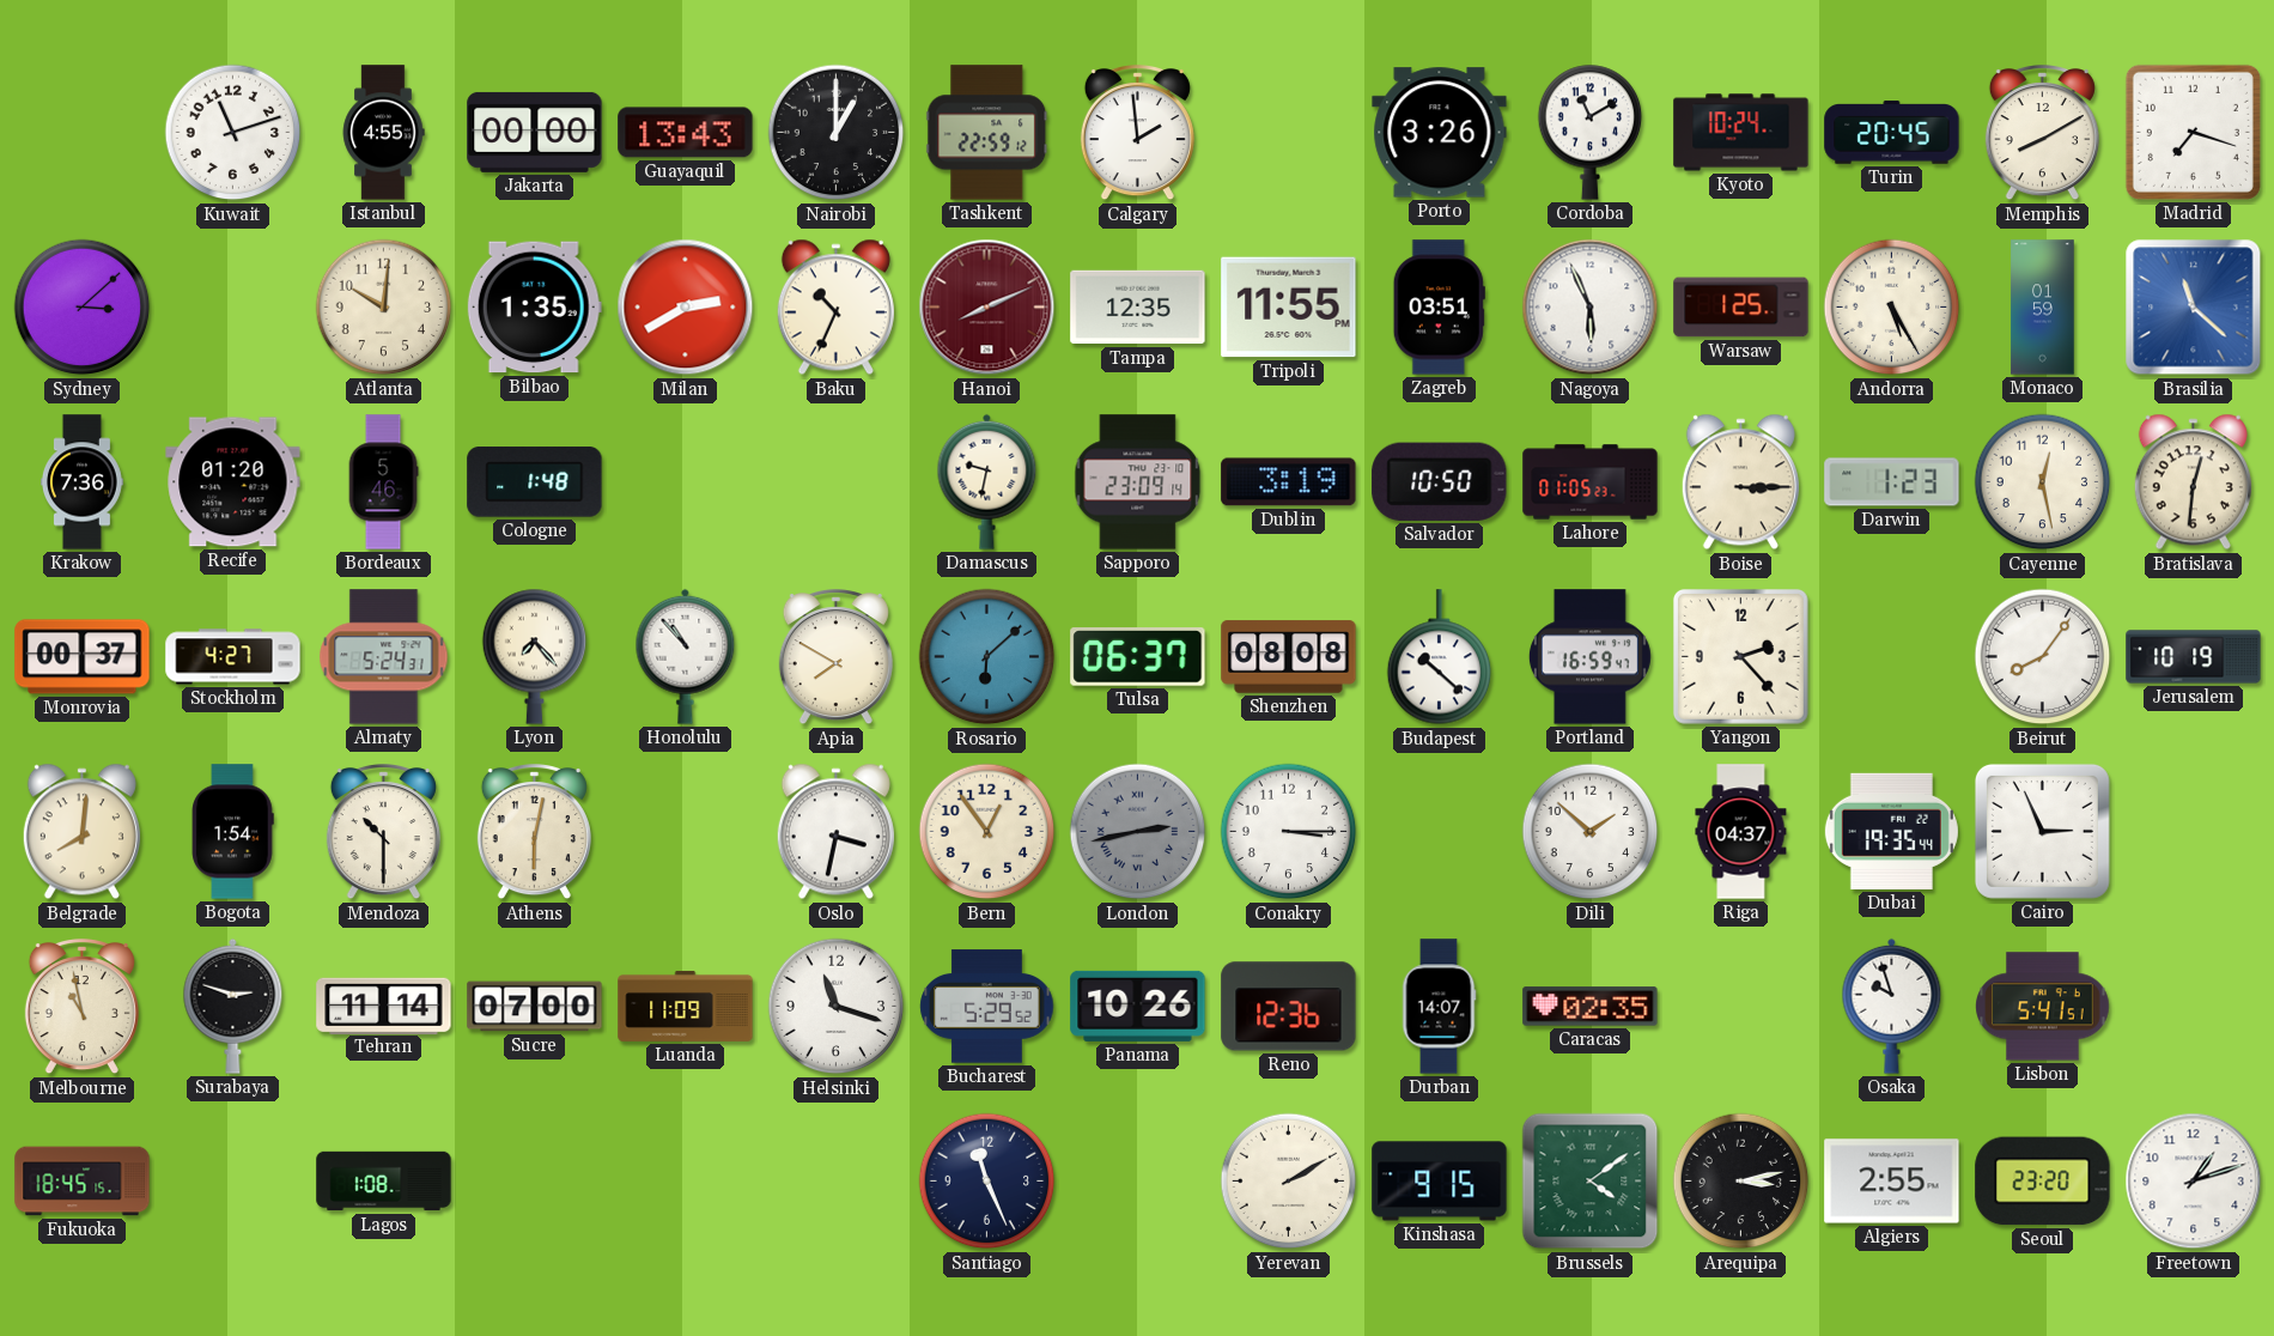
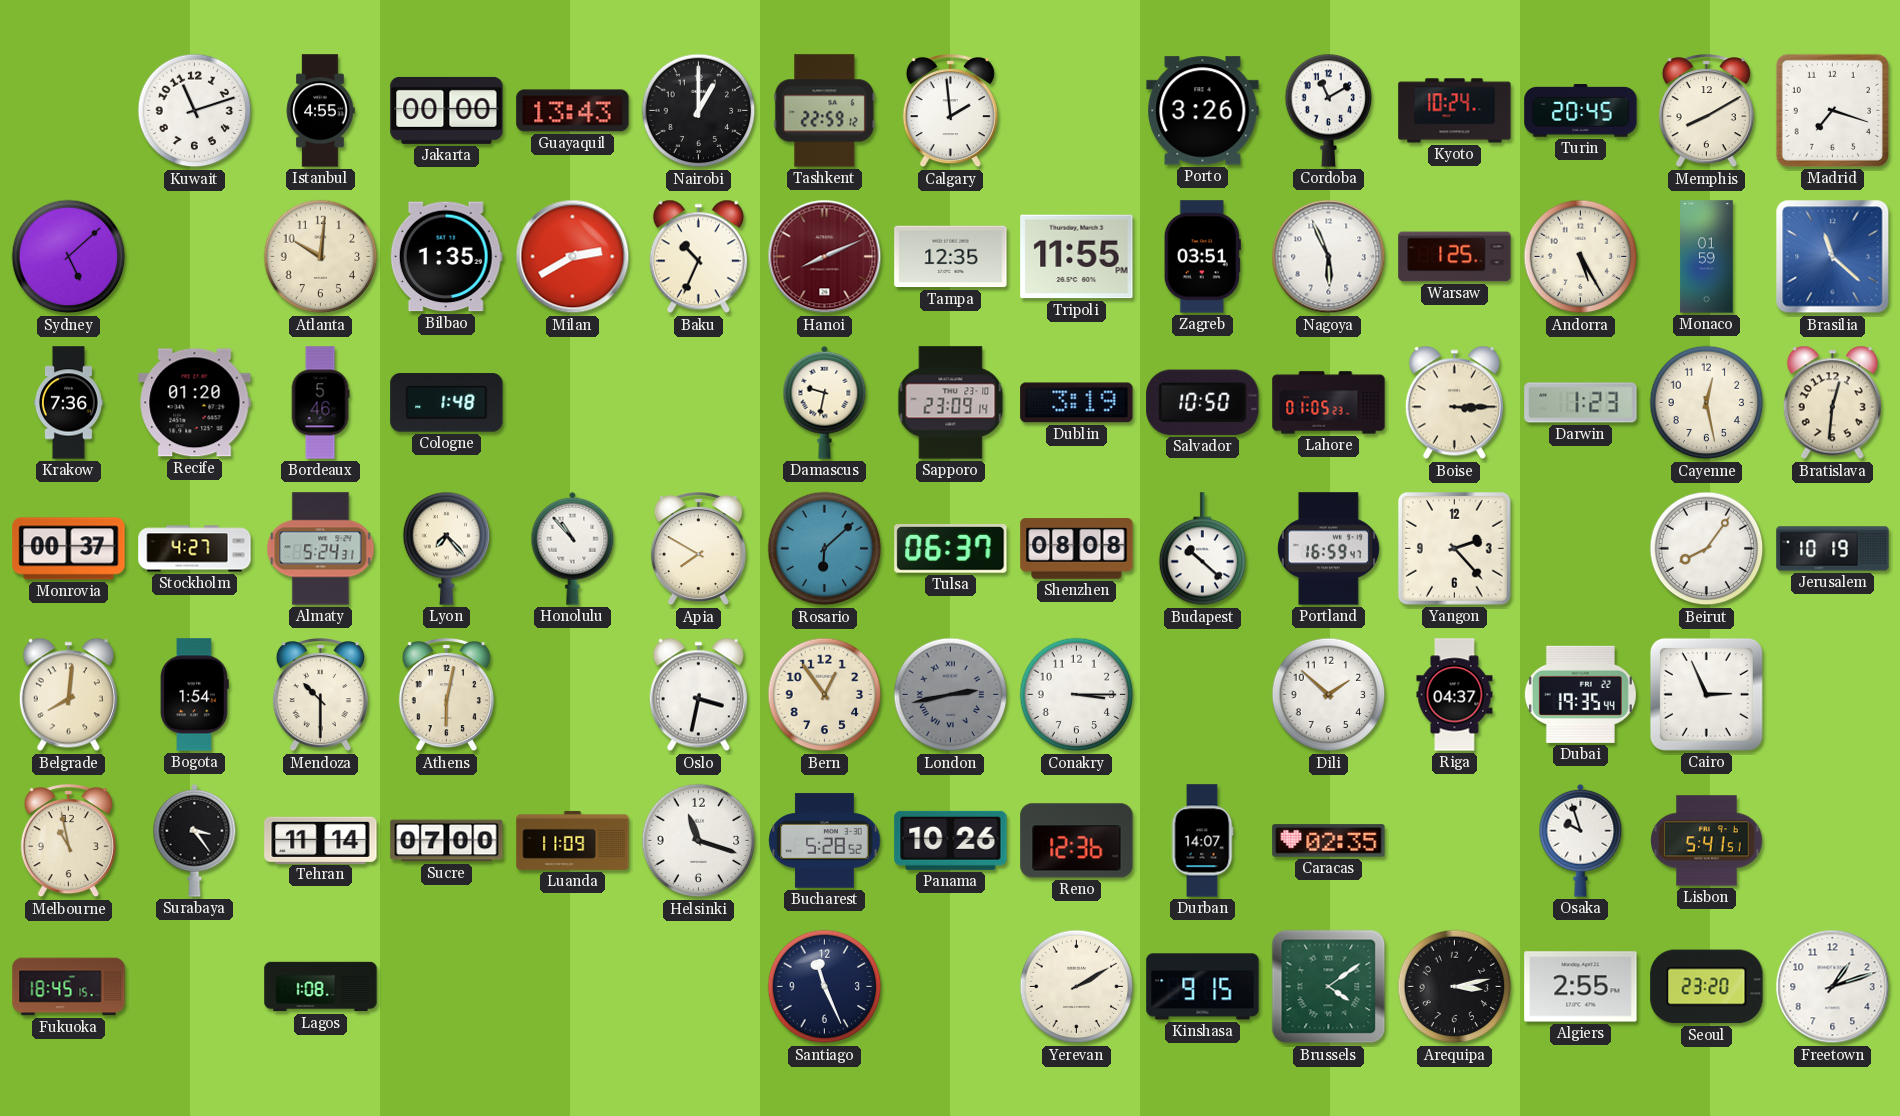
Sydney: 3:08 -> 5:08
Surabaya: 2:48 -> 3:24
Bucharest: 5:29 -> 5:28
